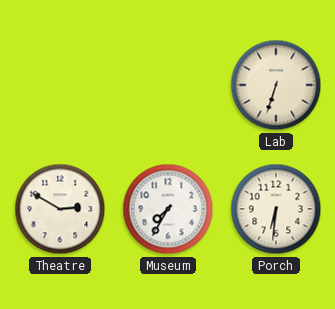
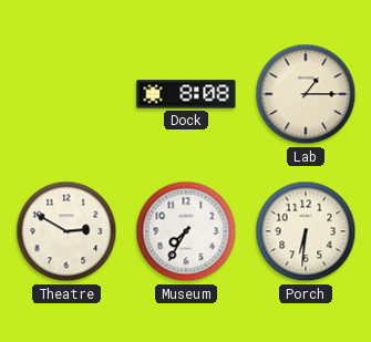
Dock: none -> 8:08
Lab: 6:33 -> 1:15
